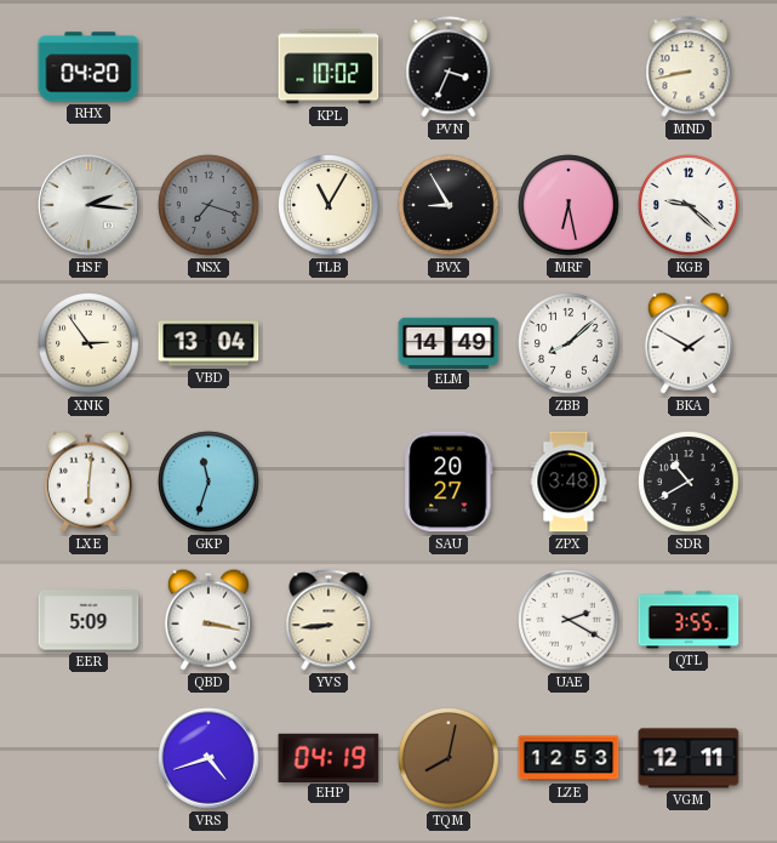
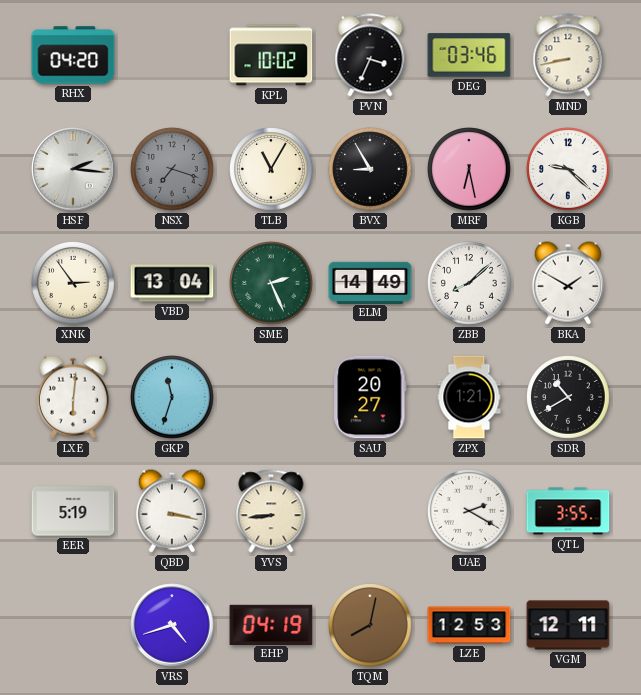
DEG: none -> 03:46
SME: none -> 2:26
ZPX: 3:48 -> 1:21
EER: 5:09 -> 5:19
